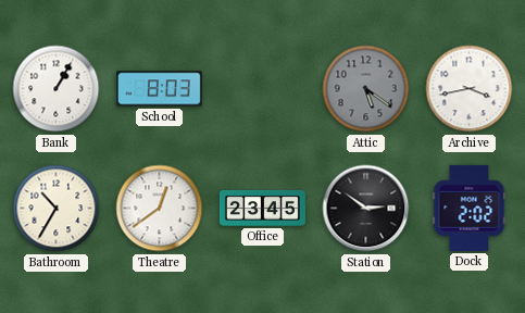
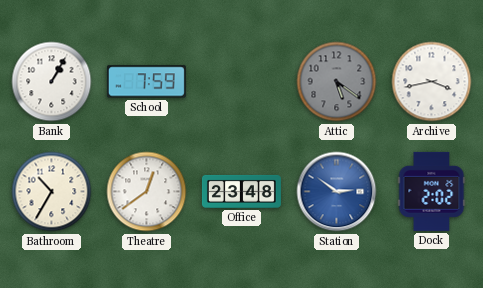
School: 8:03 -> 7:59
Office: 23:45 -> 23:48
Station dial: black -> blue
